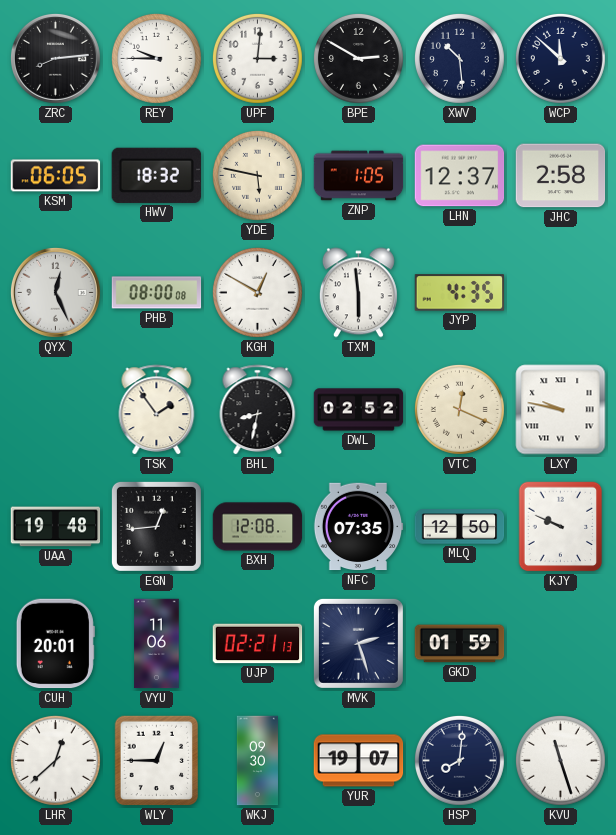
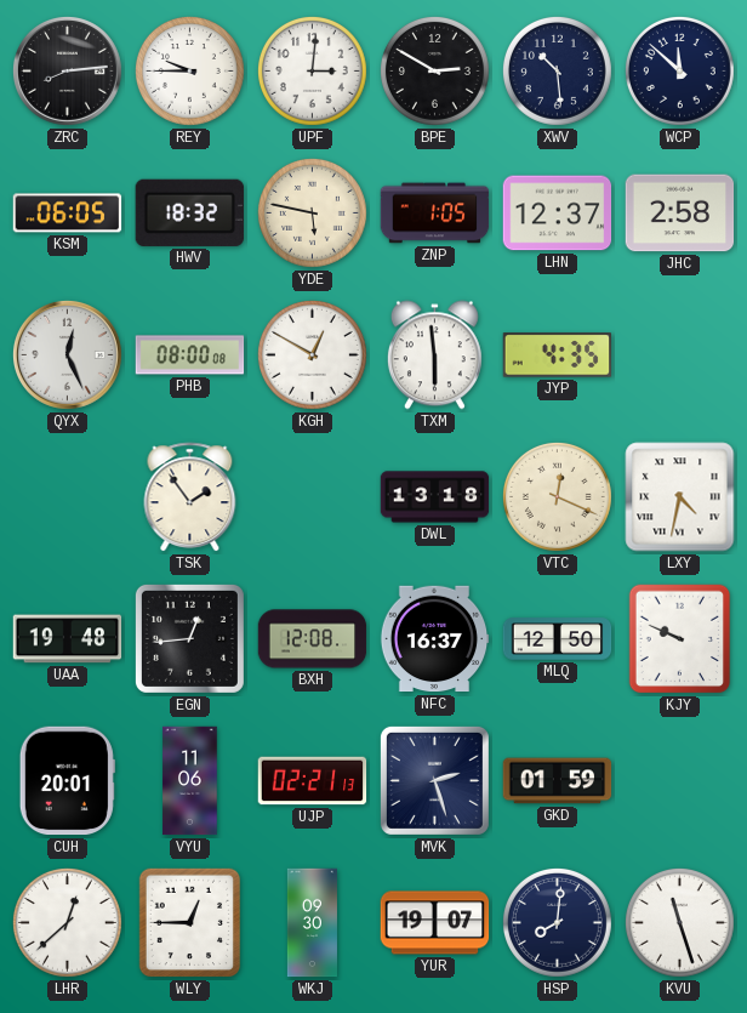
BHL: 8:32 -> none
DWL: 02:52 -> 13:18
LXY: 9:47 -> 4:32
NFC: 07:35 -> 16:37
